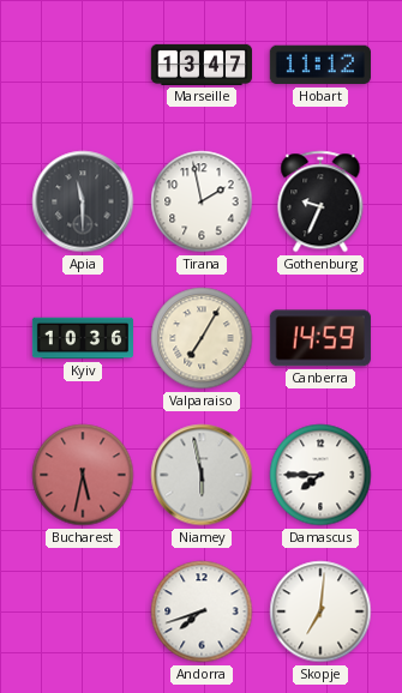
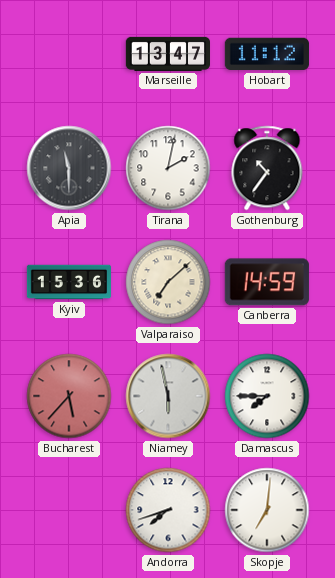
Tirana: 1:58 -> 2:02
Gothenburg: 9:34 -> 10:36
Kyiv: 10:36 -> 15:36
Valparaiso: 7:05 -> 7:08
Bucharest: 5:32 -> 5:37
